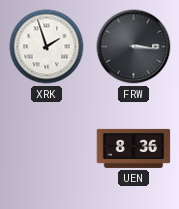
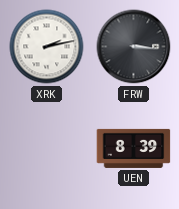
XRK: 1:57 -> 2:13
UEN: 8:36 -> 8:39
